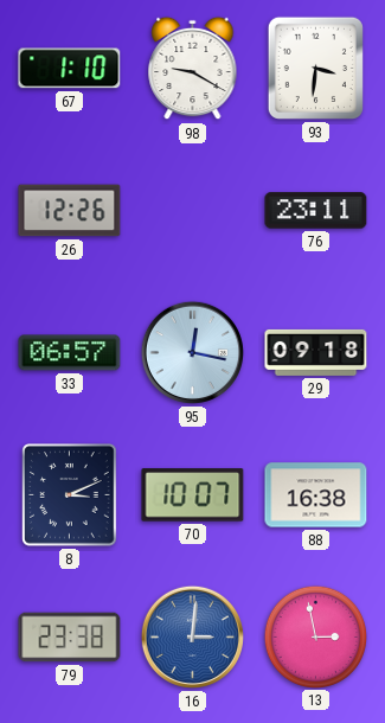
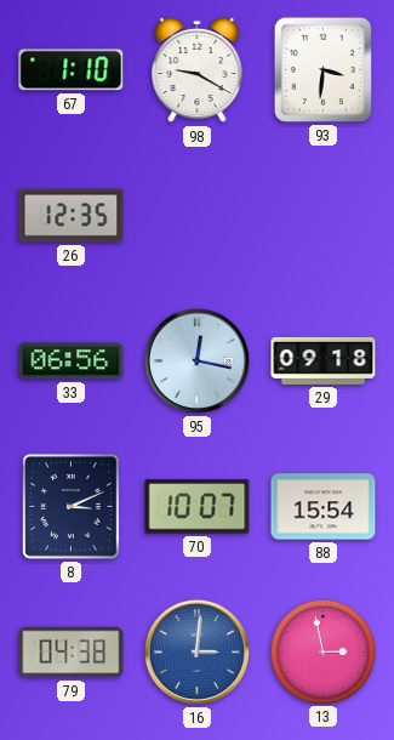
26: 12:26 -> 12:35
76: 23:11 -> none
33: 06:57 -> 06:56
88: 16:38 -> 15:54
79: 23:38 -> 04:38
